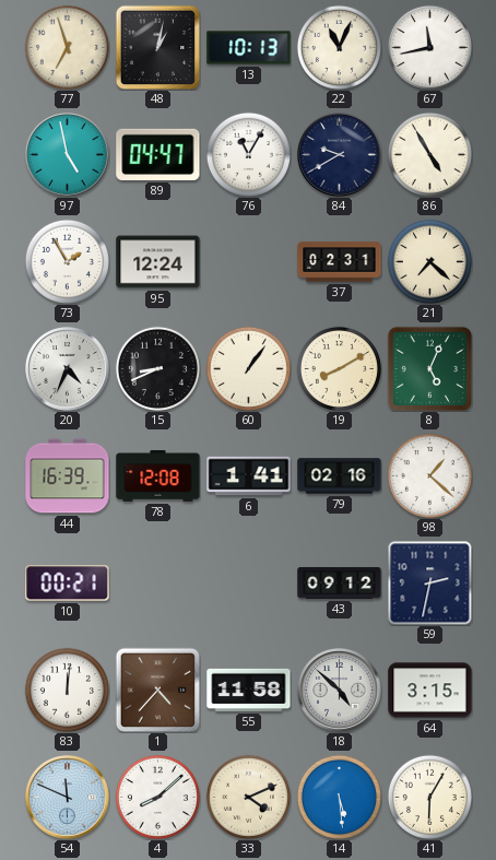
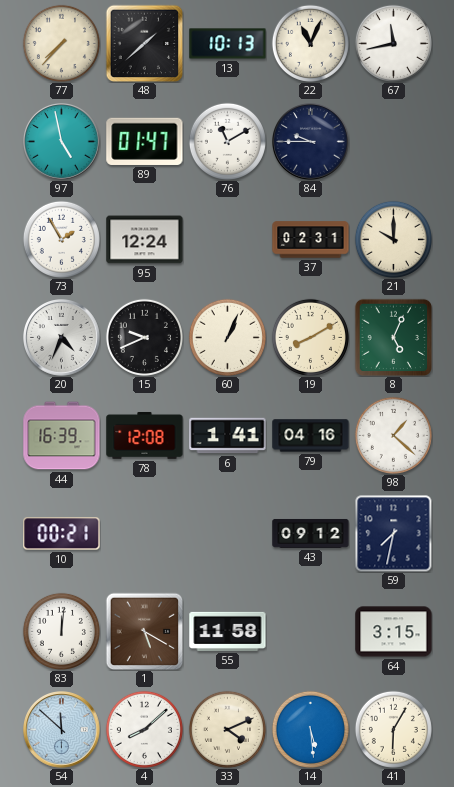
77: 6:57 -> 7:37
48: 1:02 -> 1:38
89: 04:47 -> 01:47
76: 11:05 -> 11:10
84: 9:40 -> 9:45
86: 4:55 -> none
21: 7:22 -> 10:00
15: 8:41 -> 9:41
60: 1:06 -> 1:04
79: 02:16 -> 04:16
59: 2:32 -> 7:32
1: 4:37 -> 5:20
18: 4:52 -> none
54: 11:49 -> 11:52
